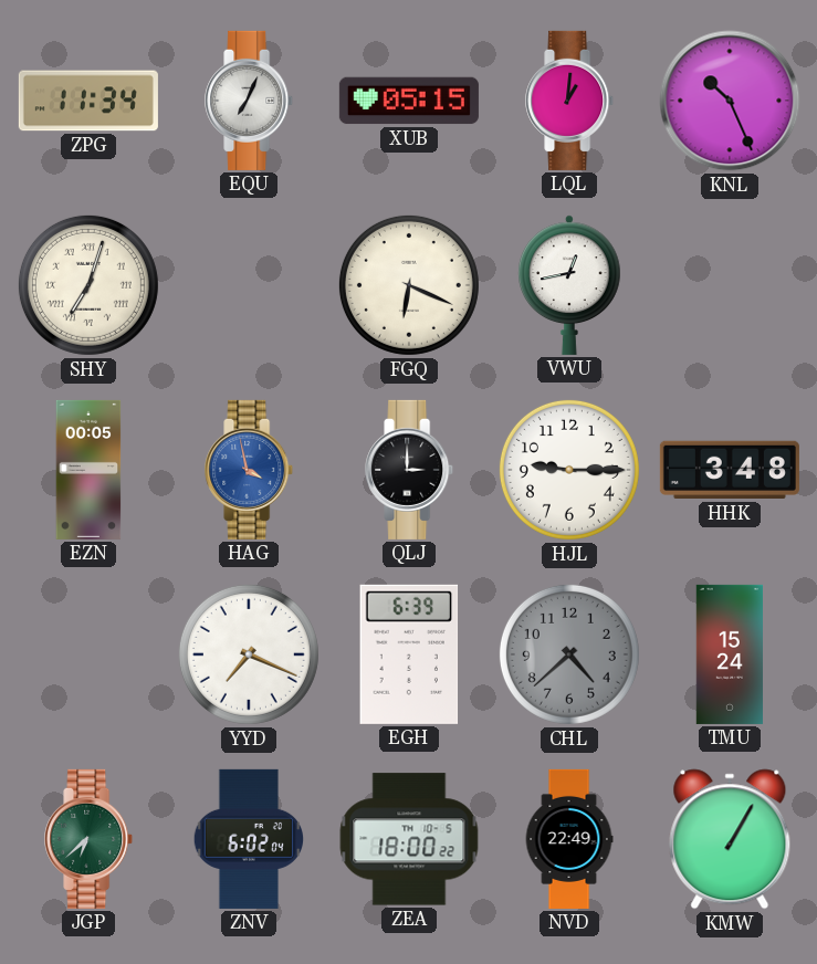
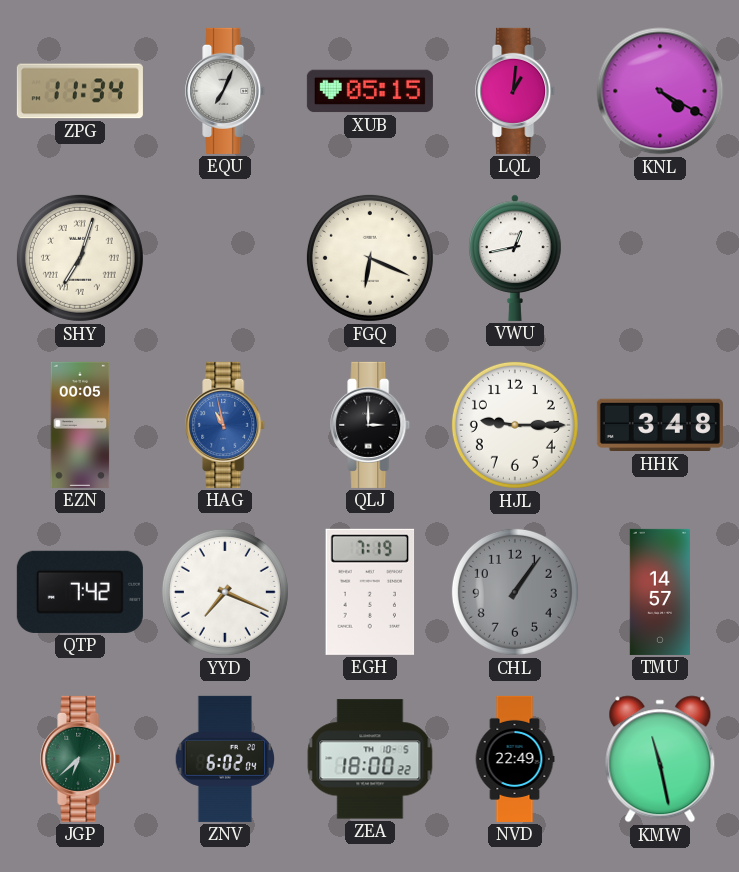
KNL: 10:26 -> 4:20
HAG: 3:58 -> 10:58
QTP: none -> 7:42
EGH: 6:39 -> 7:19
CHL: 4:38 -> 1:06
TMU: 15:24 -> 14:57
KMW: 1:05 -> 11:28
